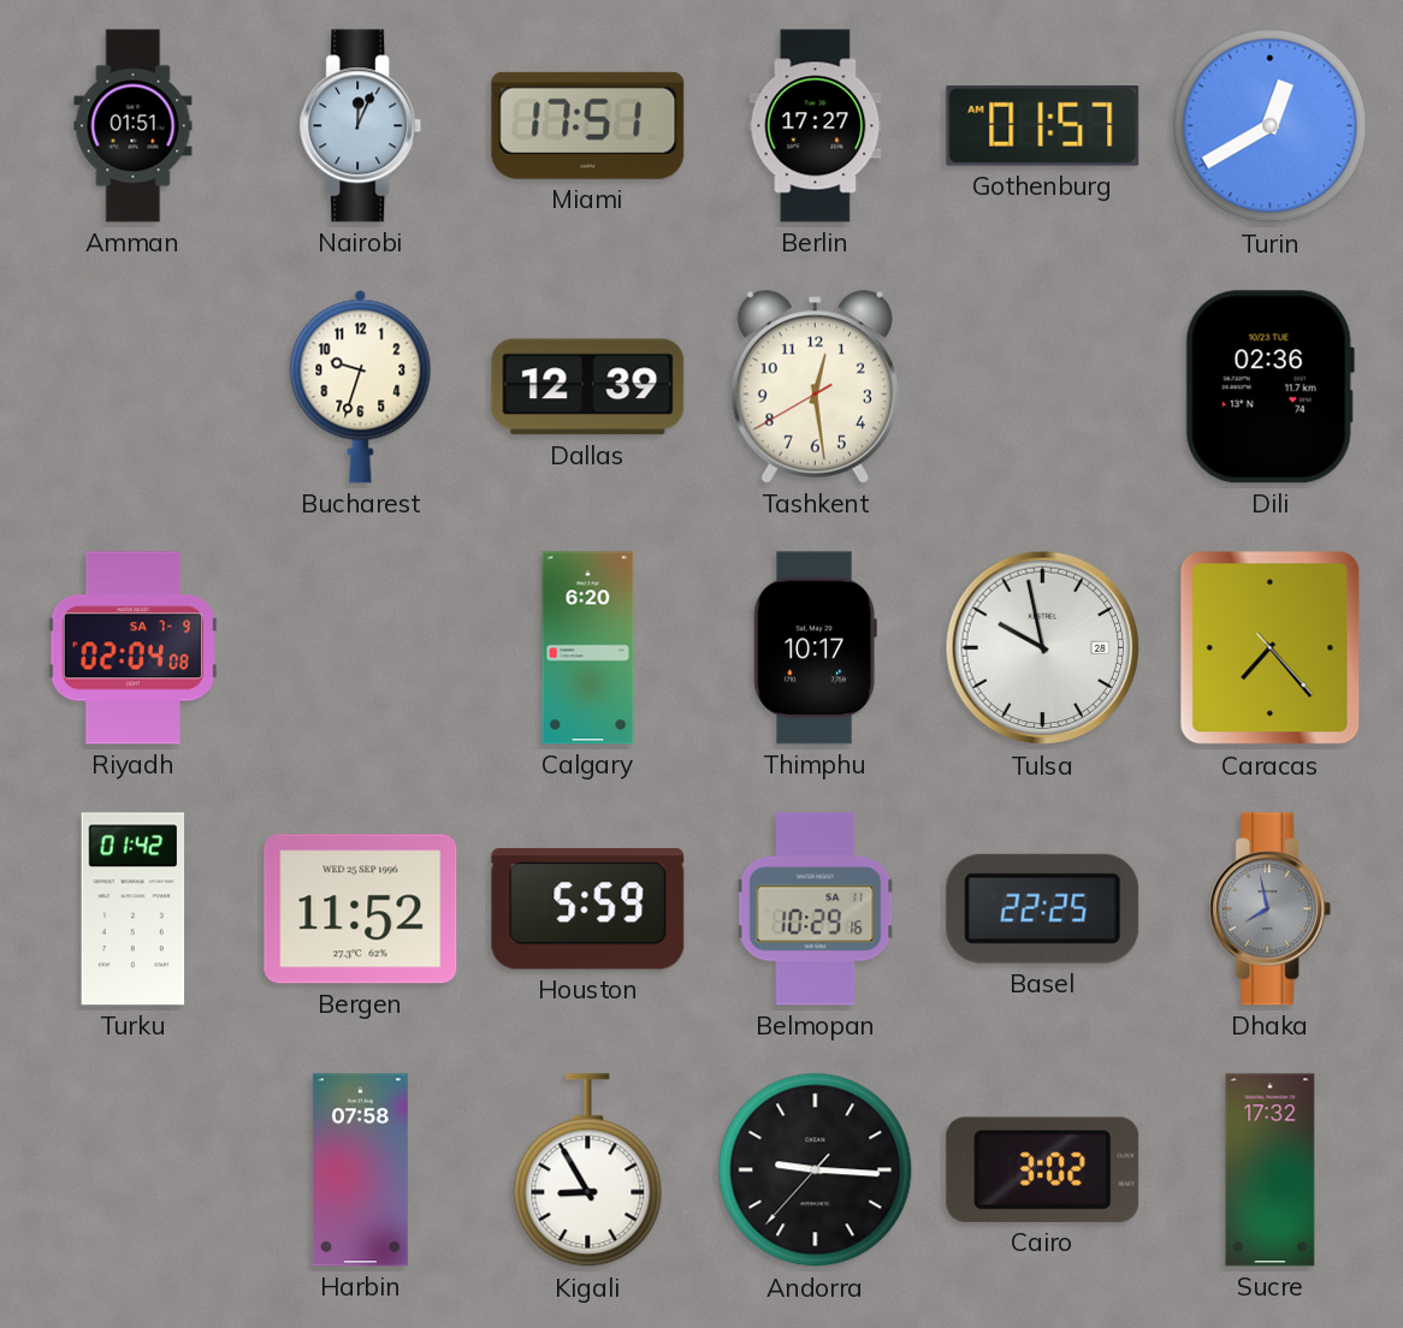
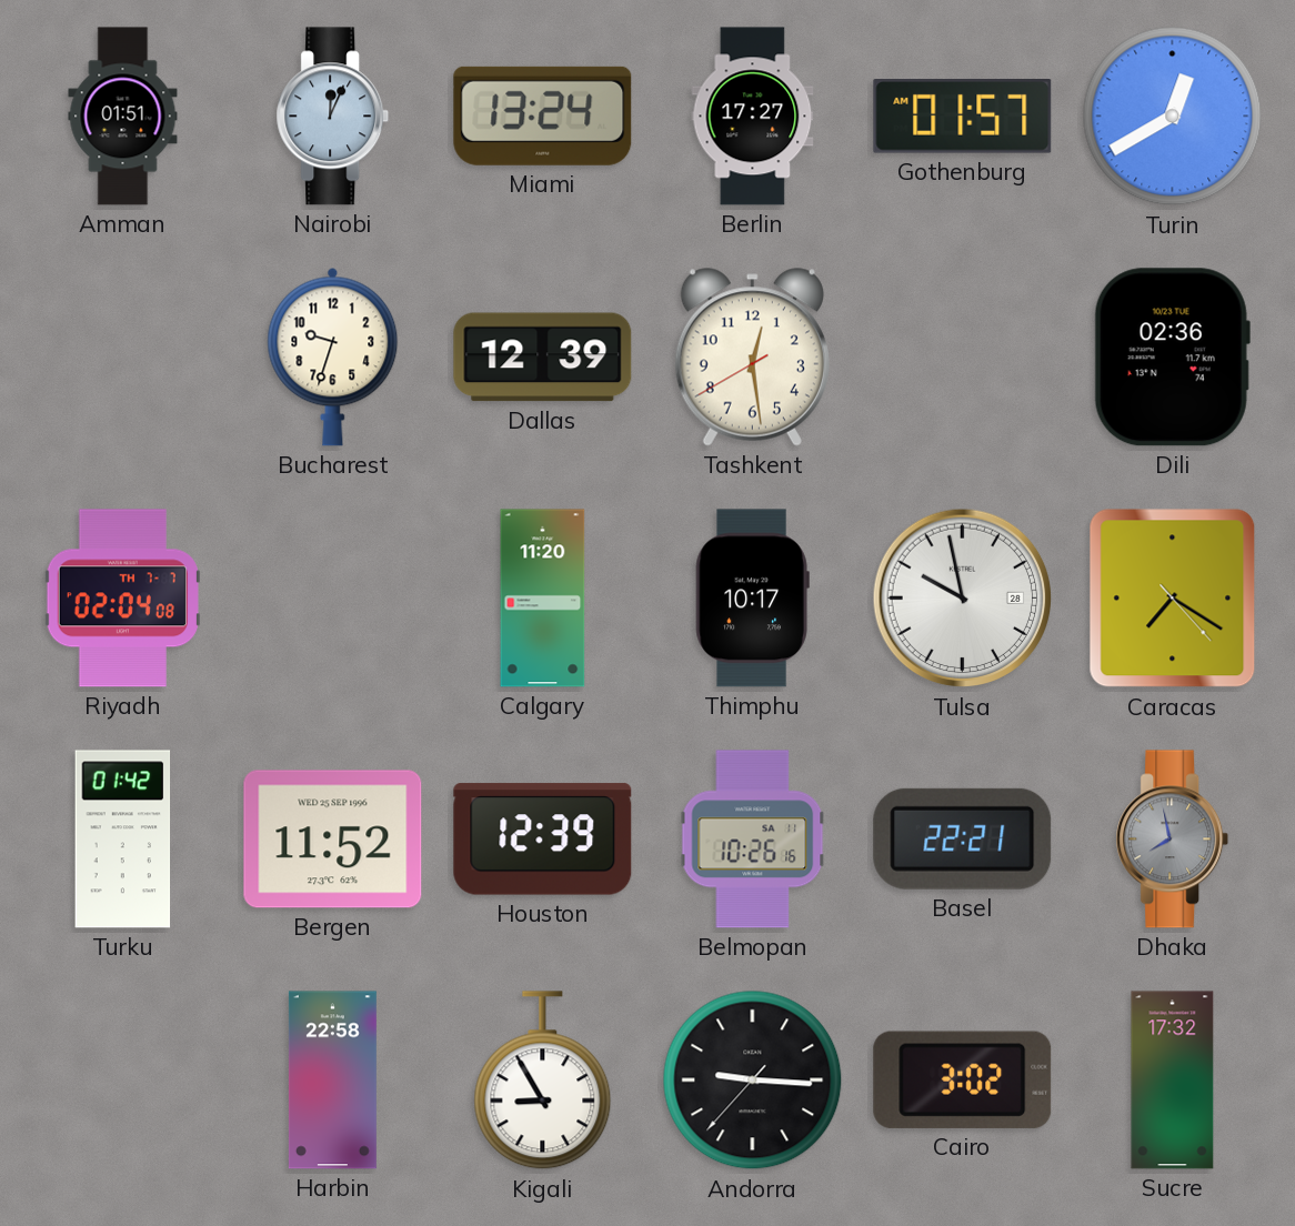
Miami: 17:51 -> 13:24
Riyadh date: SA 7-9 -> TH 7-7
Calgary: 6:20 -> 11:20
Caracas: 7:23 -> 7:20
Houston: 5:59 -> 12:39
Belmopan: 10:29 -> 10:26
Basel: 22:25 -> 22:21
Harbin: 07:58 -> 22:58
